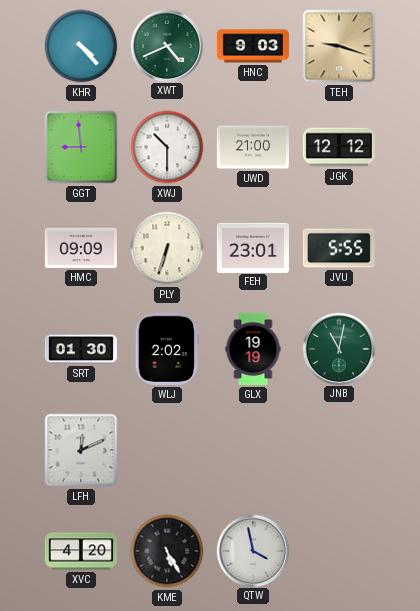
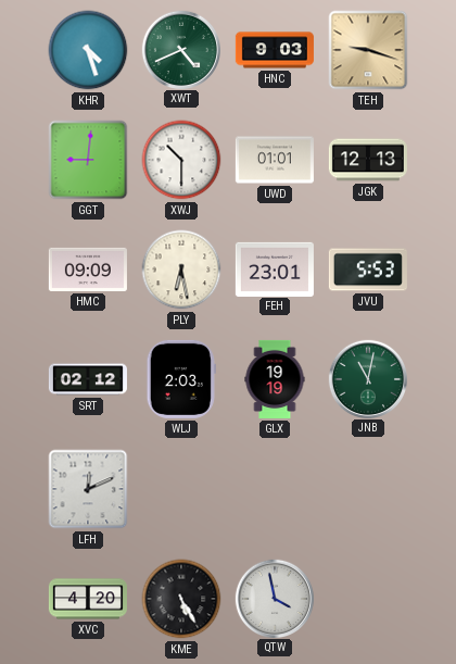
KHR: 4:23 -> 4:27
GGT: 8:59 -> 9:01
UWD: 21:00 -> 01:01
JGK: 12:12 -> 12:13
PLY: 6:33 -> 6:28
JVU: 5:55 -> 5:53
SRT: 01:30 -> 02:12
WLJ: 2:02 -> 2:03
